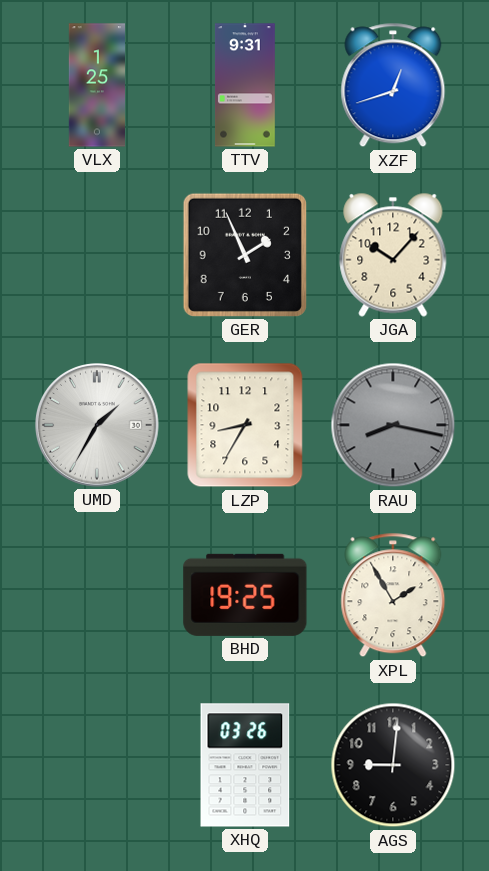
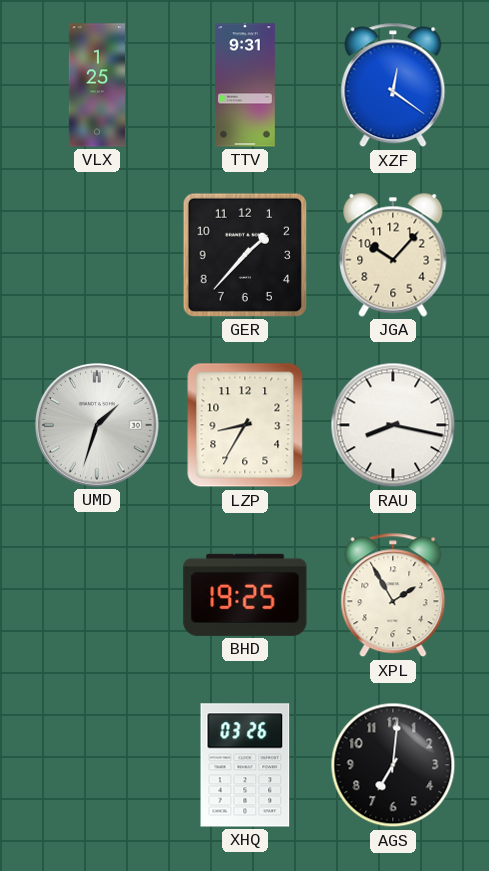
XZF: 12:42 -> 12:21
GER: 1:56 -> 1:37
UMD: 1:35 -> 1:33
RAU dial: grey -> white
AGS: 9:01 -> 7:01
